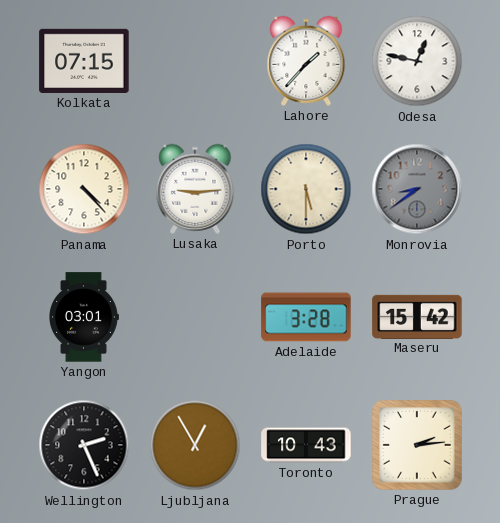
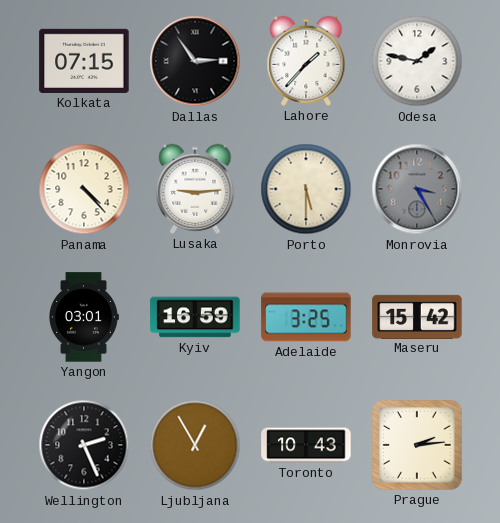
Dallas: none -> 2:54
Odesa: 12:47 -> 1:47
Monrovia: 8:39 -> 3:25
Kyiv: none -> 16:59
Adelaide: 3:28 -> 3:25
